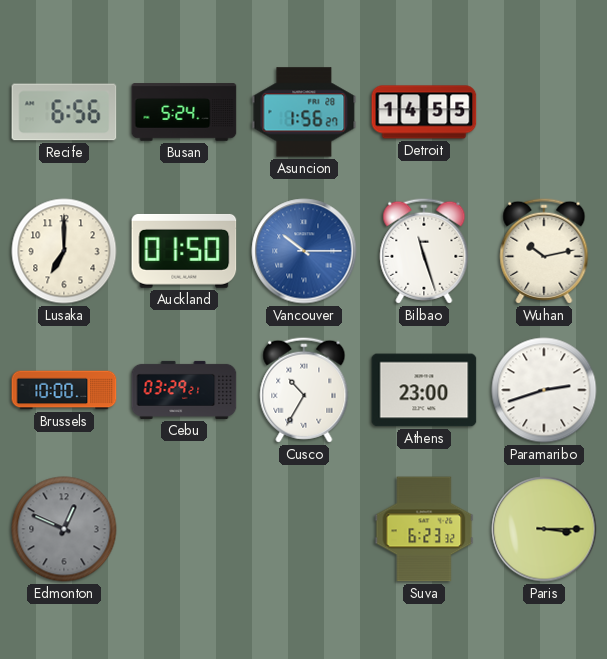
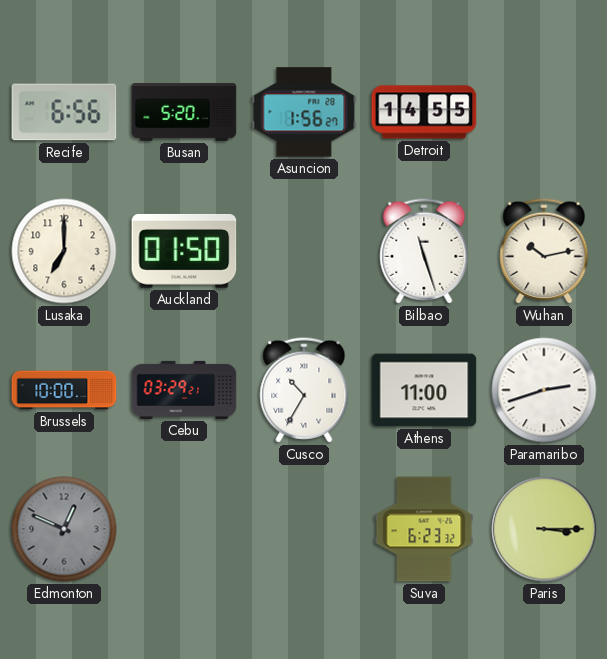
Busan: 5:24 -> 5:20
Vancouver: 10:15 -> none
Athens: 23:00 -> 11:00
